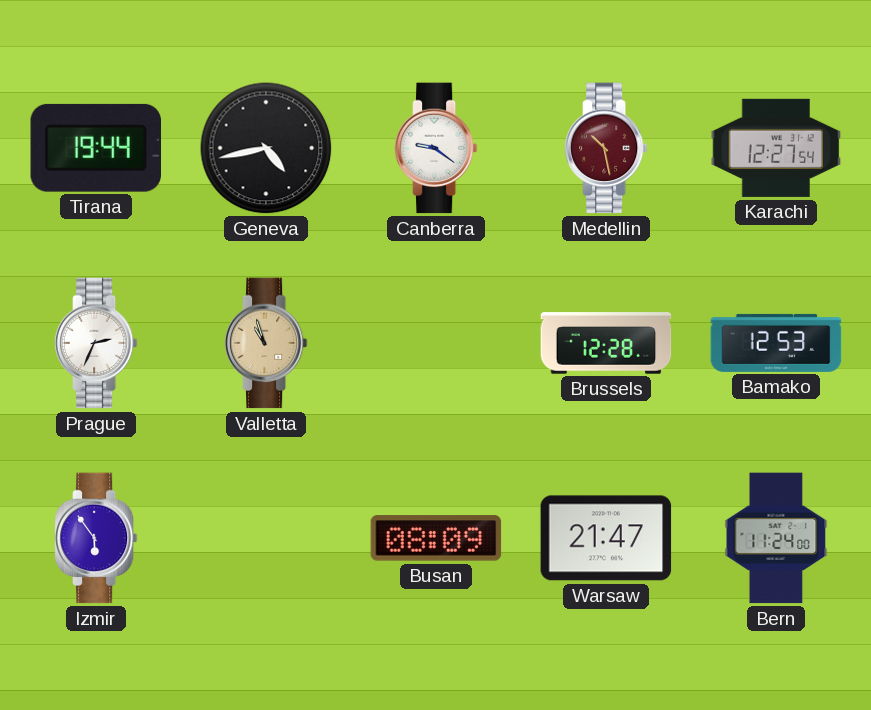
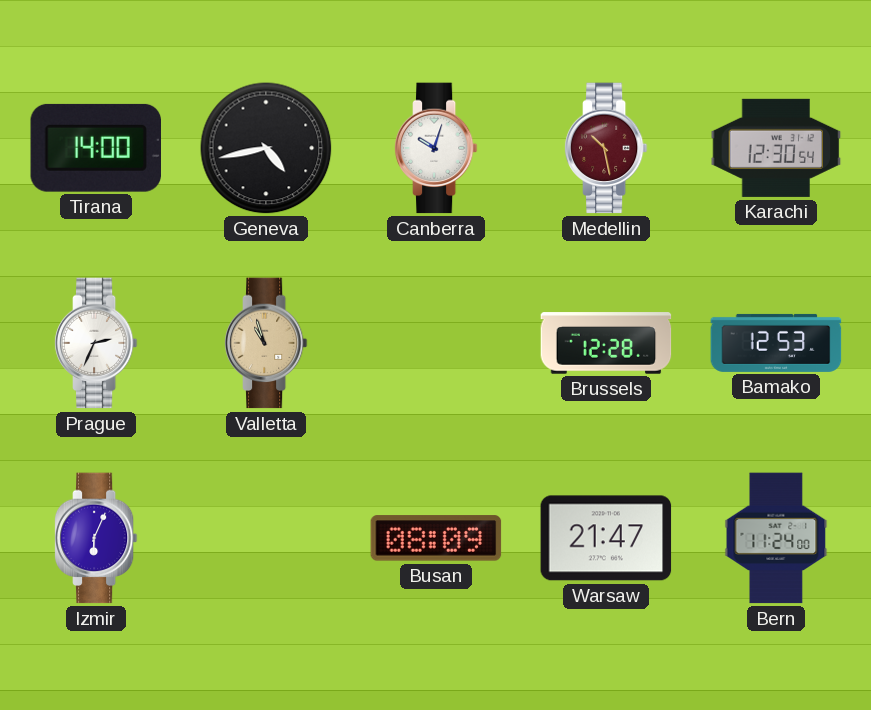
Tirana: 19:44 -> 14:00
Canberra: 9:21 -> 10:03
Karachi: 12:27 -> 12:30
Izmir: 5:54 -> 6:04
